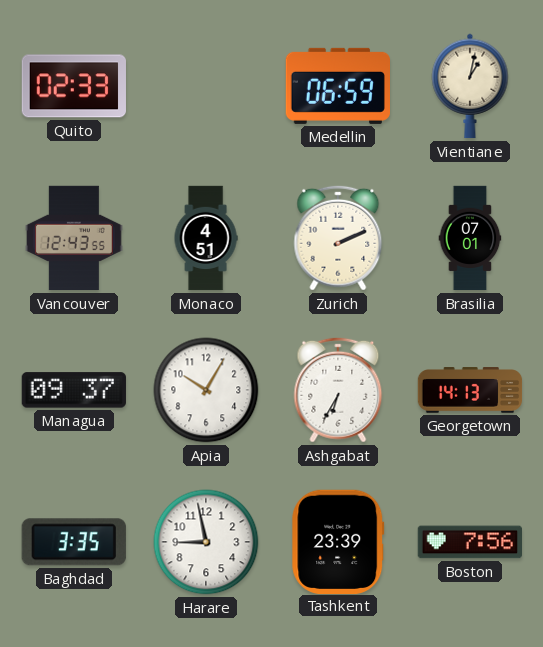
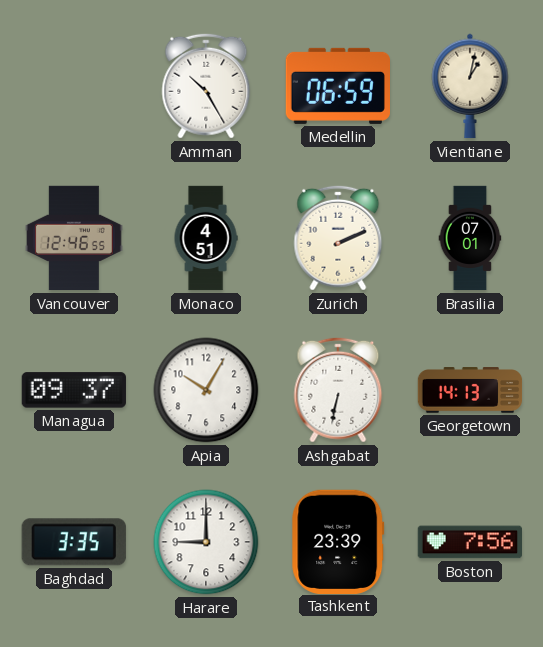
Quito: 02:33 -> none
Amman: none -> 10:25
Vancouver: 12:43 -> 12:46
Ashgabat: 6:35 -> 6:32
Harare: 8:58 -> 9:00
